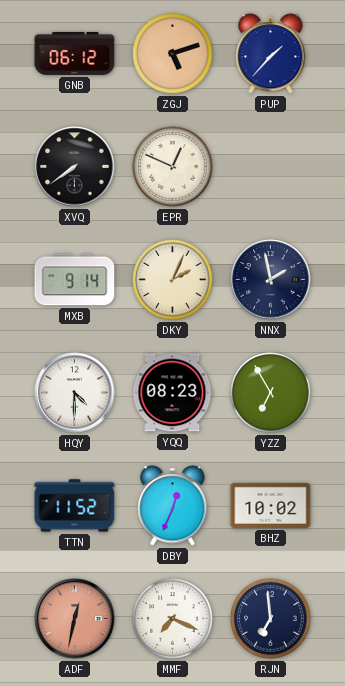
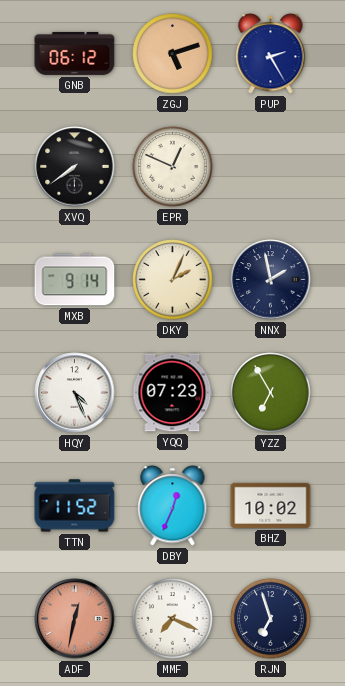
PUP: 1:37 -> 2:25
HQY: 4:30 -> 4:26
YQQ: 08:23 -> 07:23
RJN: 6:59 -> 6:57
